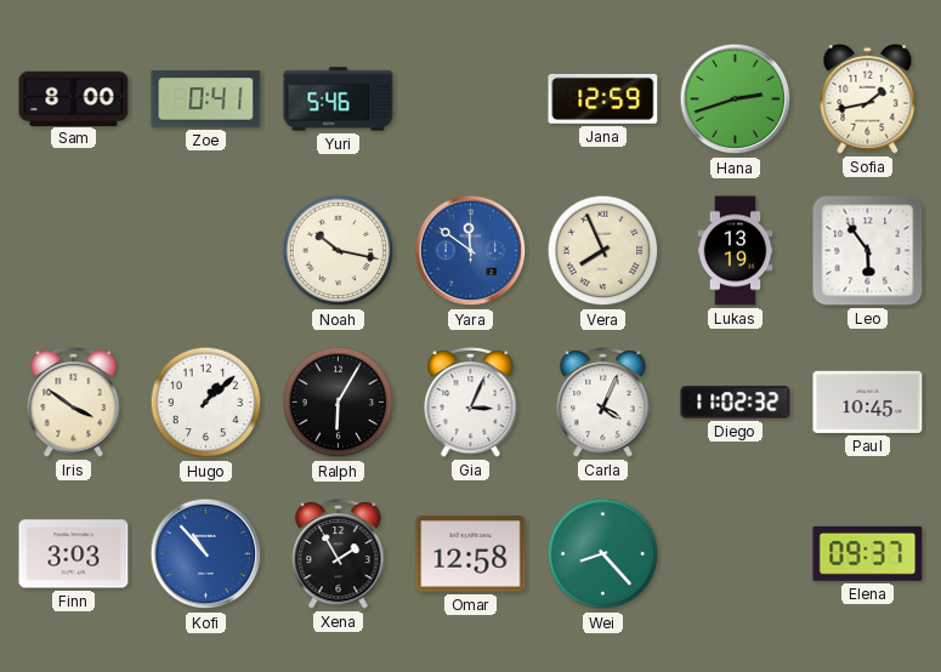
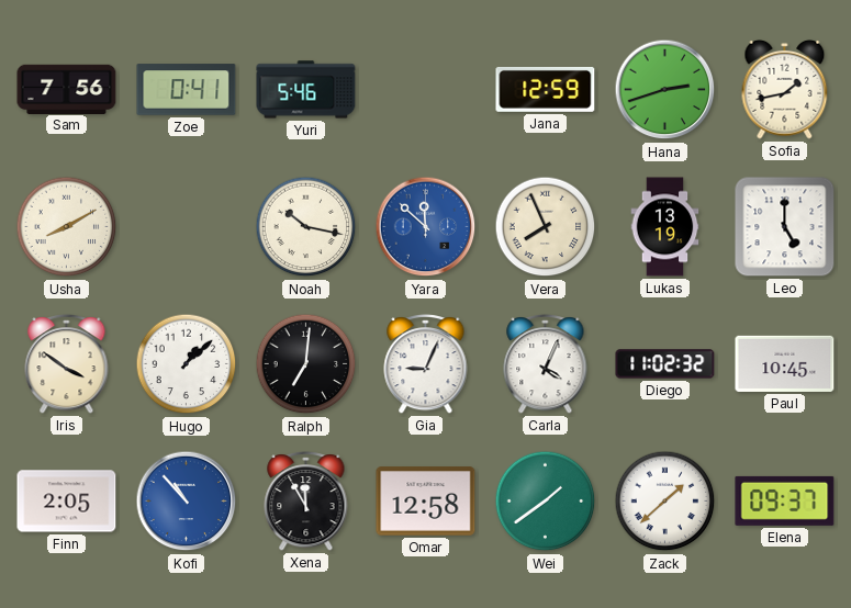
Sam: 8:00 -> 7:56
Usha: none -> 8:10
Yara: 11:51 -> 11:52
Leo: 5:54 -> 5:00
Ralph: 6:05 -> 7:01
Gia: 3:04 -> 9:04
Finn: 3:03 -> 2:05
Xena: 1:55 -> 11:55
Wei: 8:23 -> 1:39
Zack: none -> 1:38
